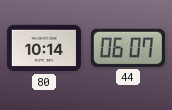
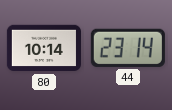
44: 06:07 -> 23:14
